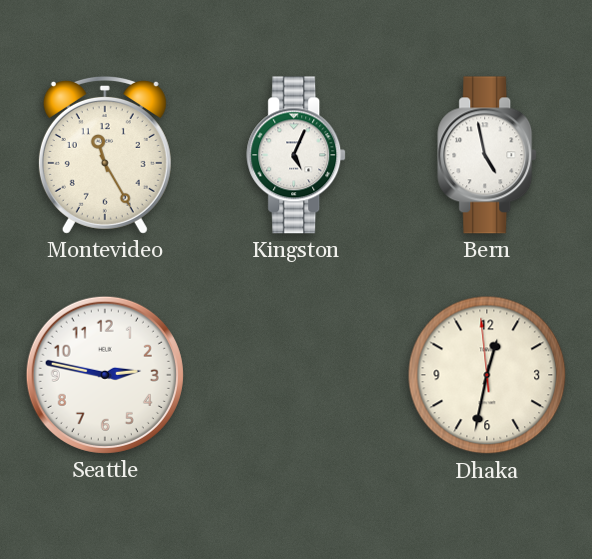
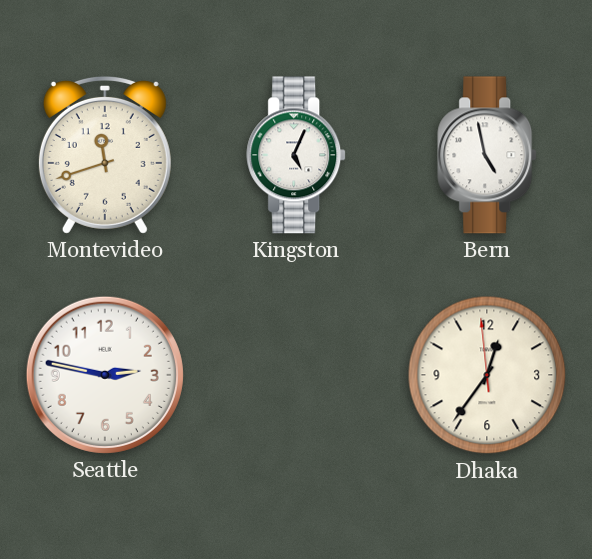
Montevideo: 11:25 -> 11:42
Dhaka: 12:31 -> 12:35
